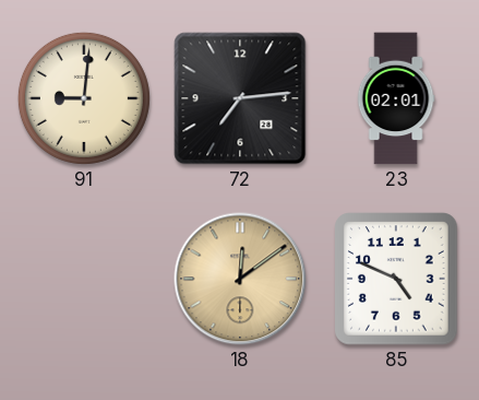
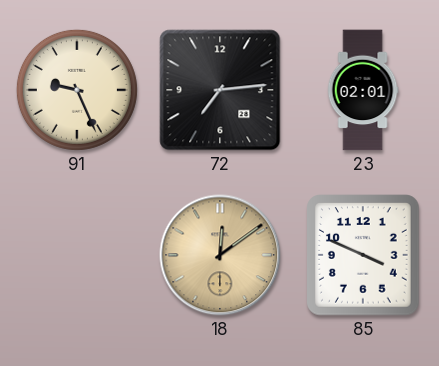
91: 9:01 -> 9:26
85: 4:49 -> 3:49
